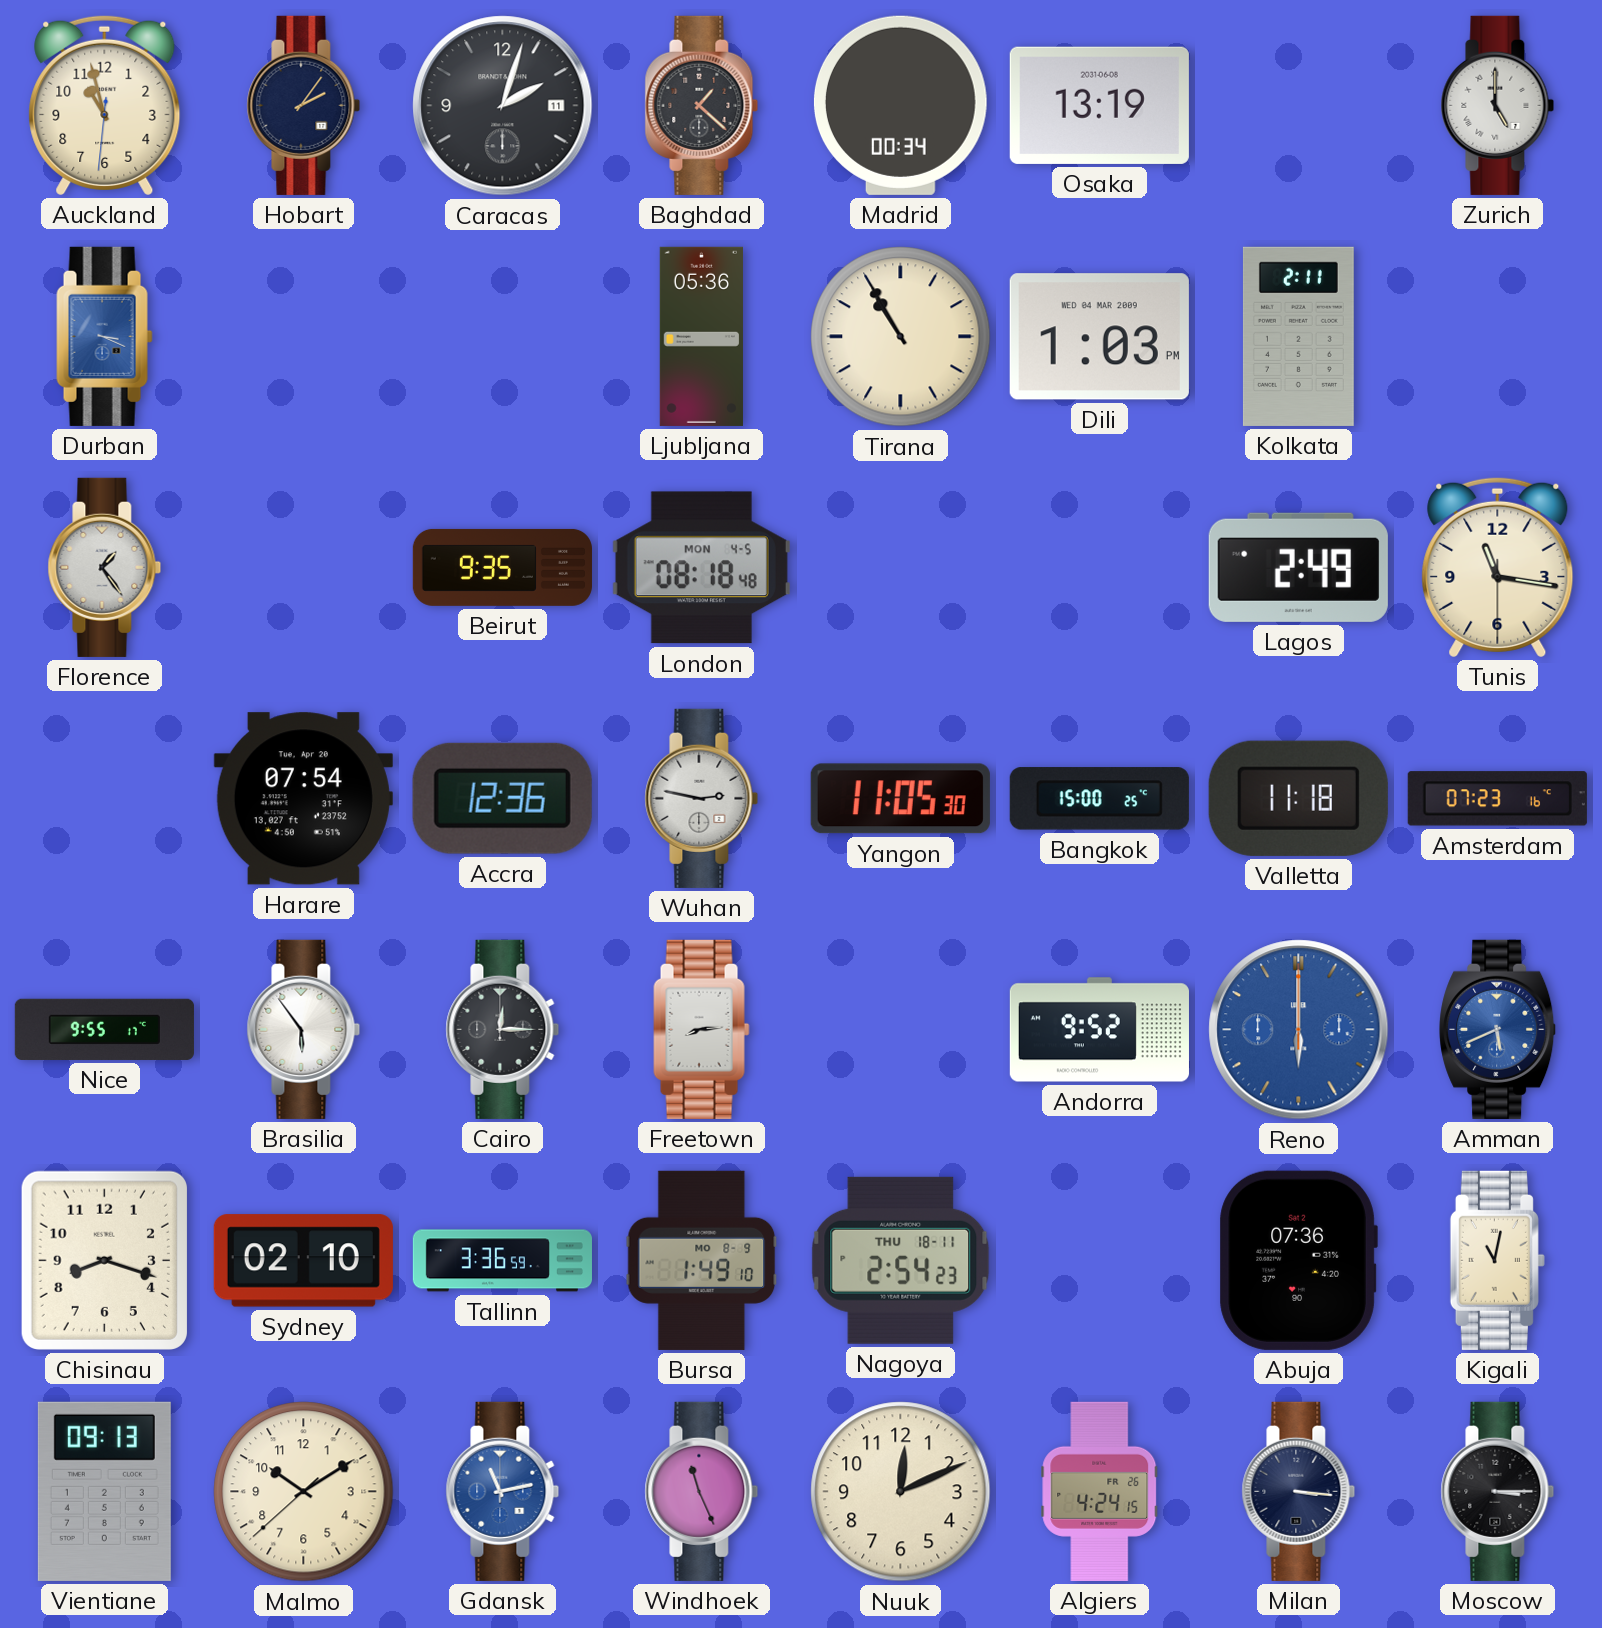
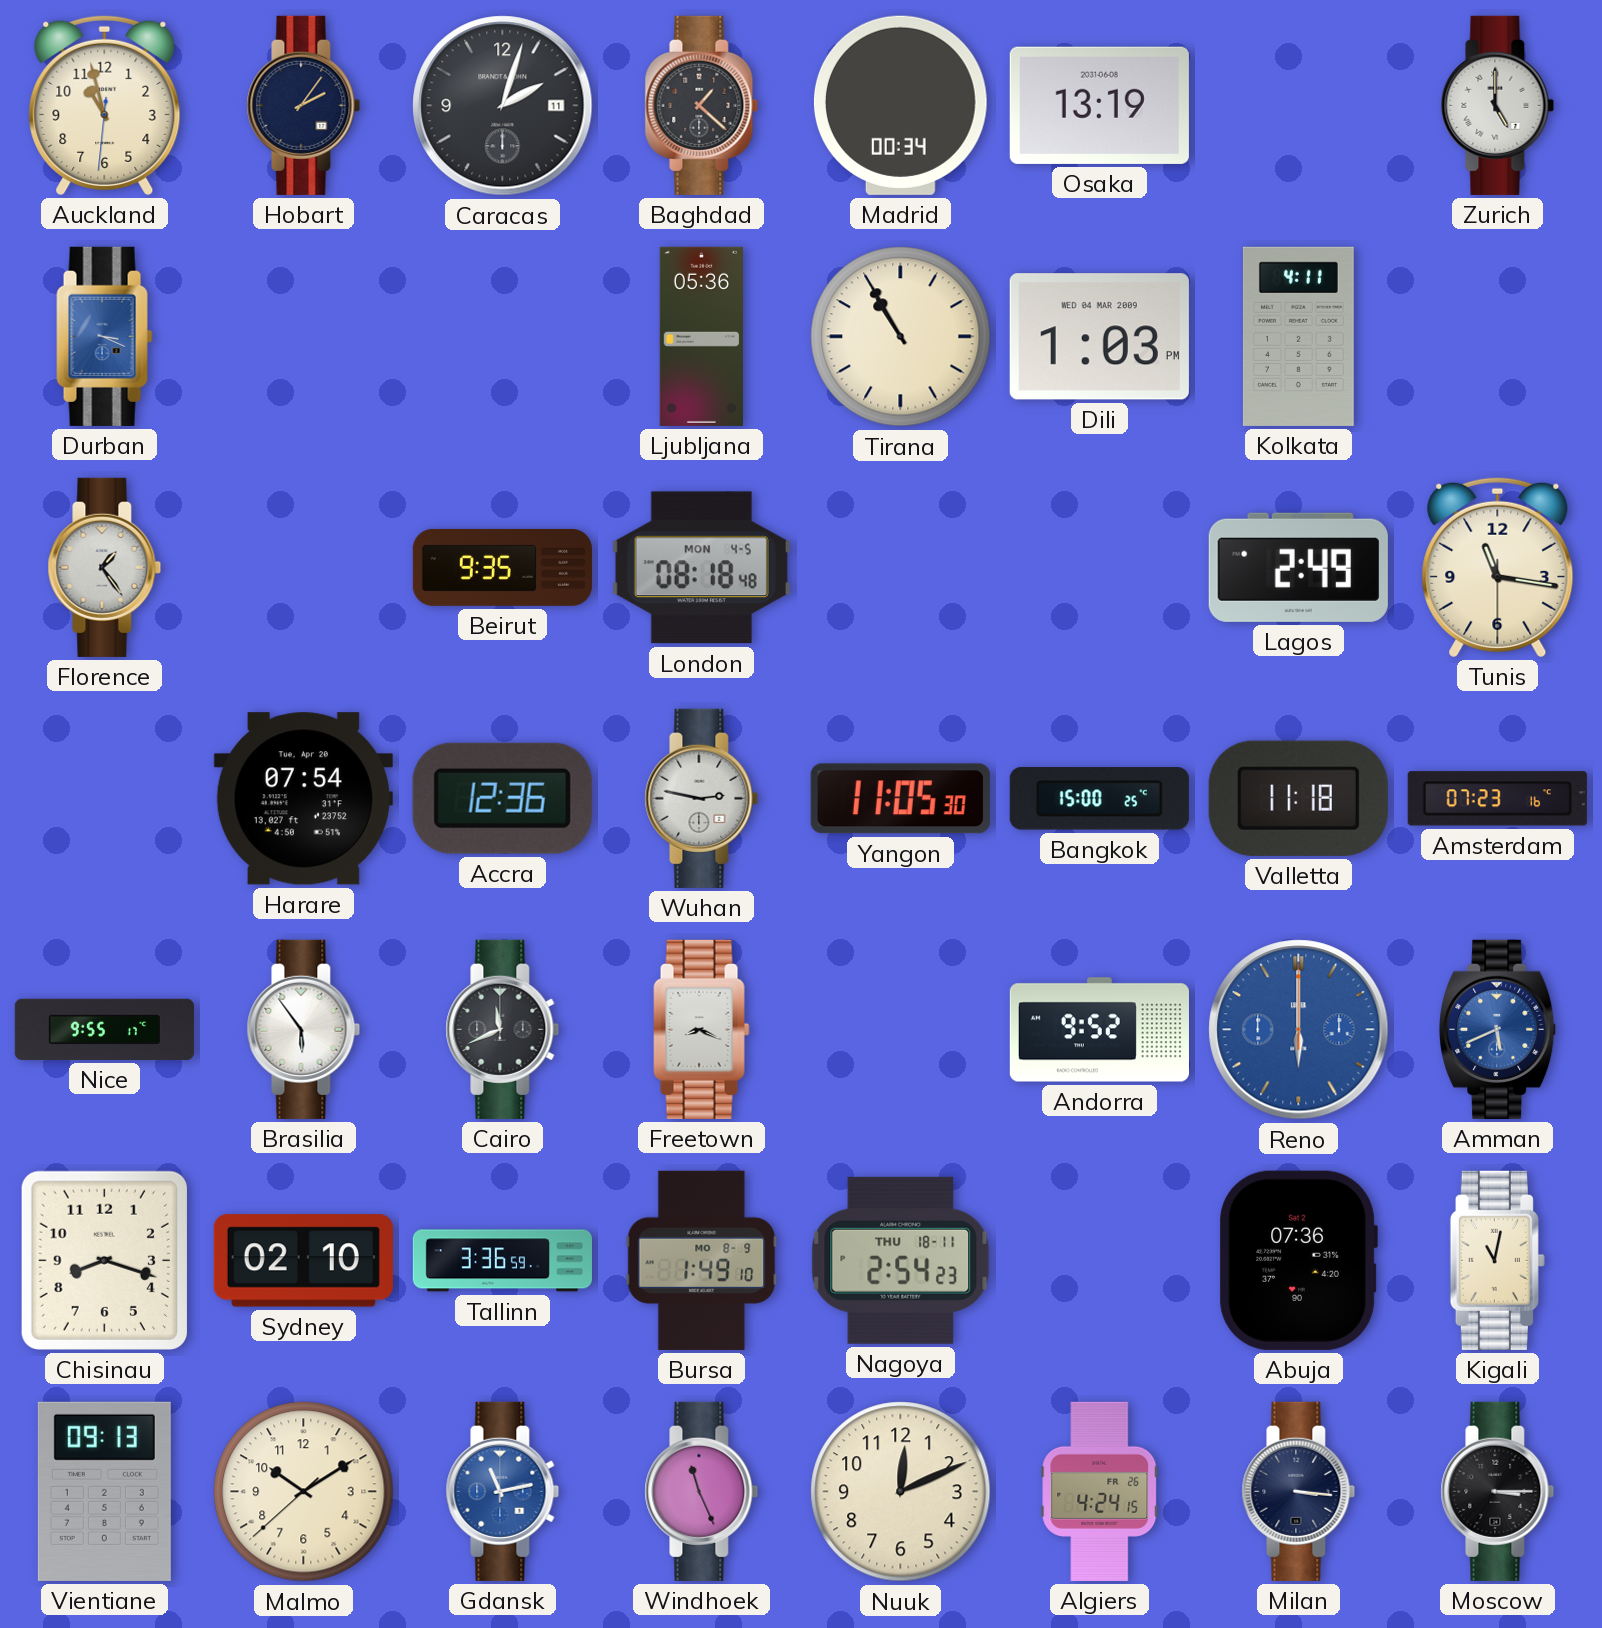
Kolkata: 2:11 -> 4:11
Cairo: 12:15 -> 11:41
Freetown: 8:14 -> 8:19
